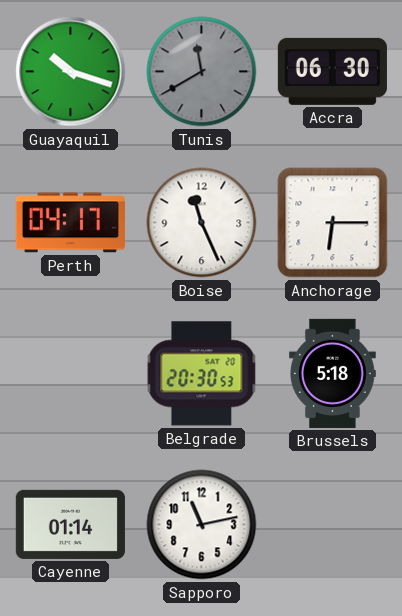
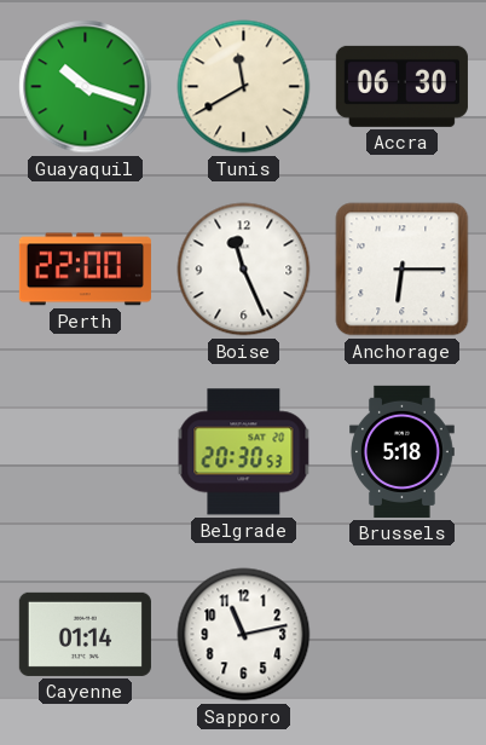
Tunis dial: grey -> cream
Perth: 04:17 -> 22:00
